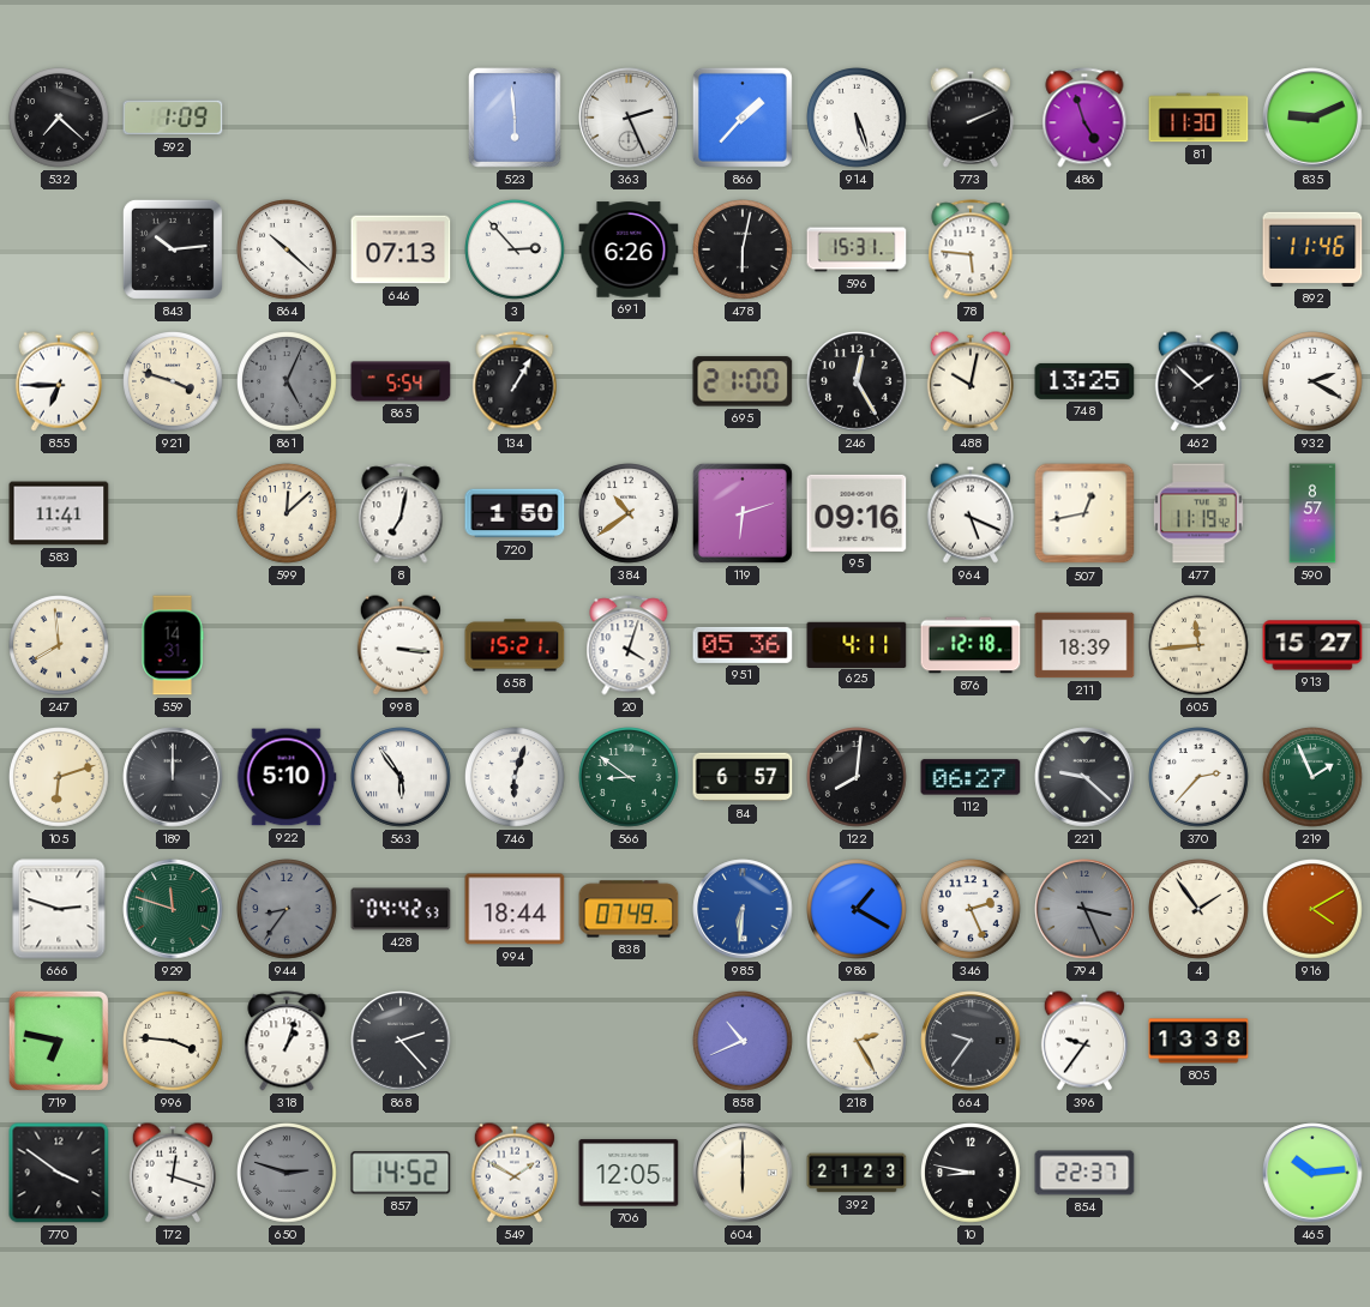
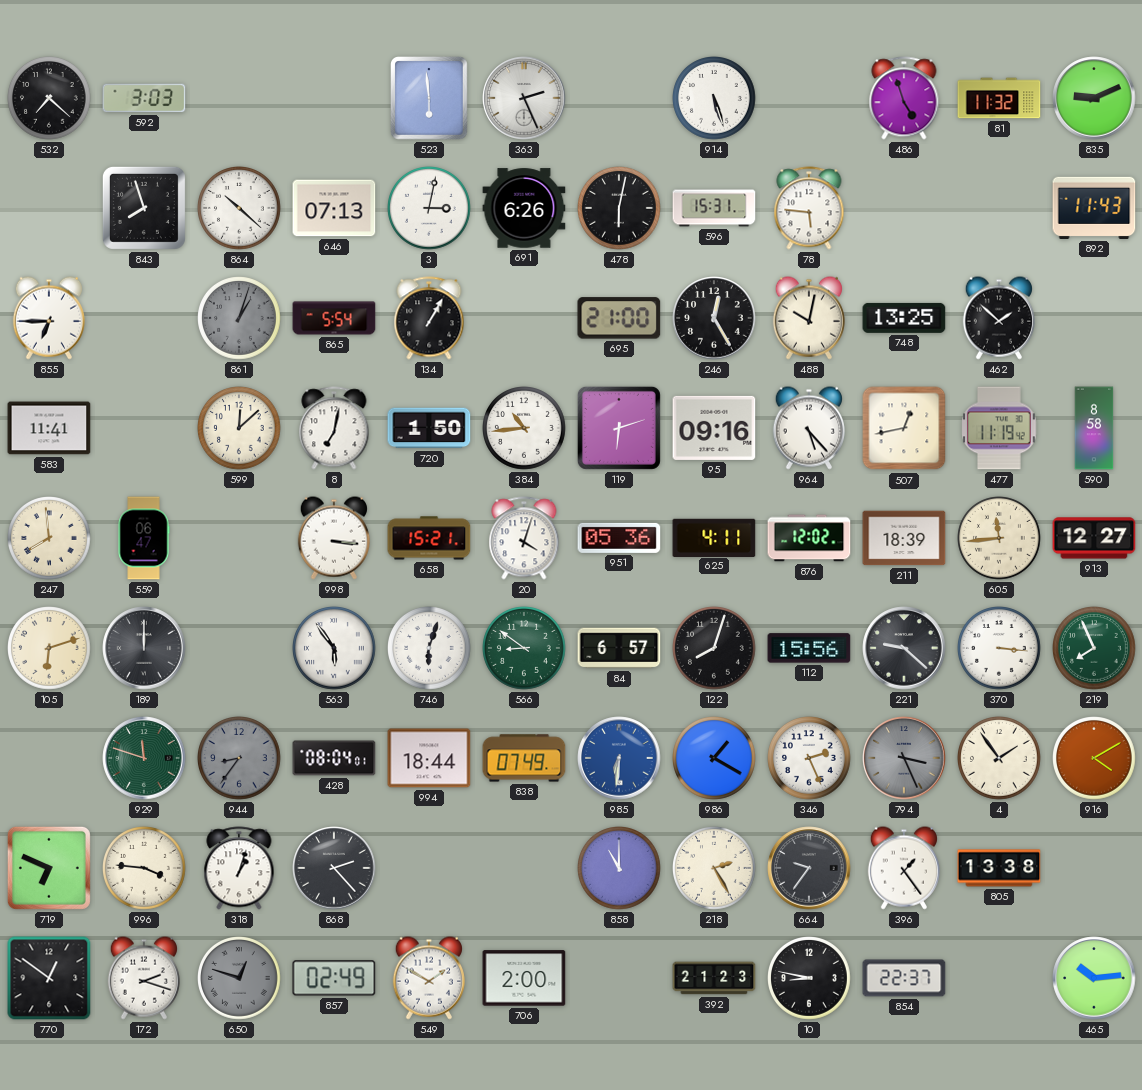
592: 1:09 -> 3:03
866: 1:37 -> none
773: 2:11 -> none
81: 11:30 -> 11:32
843: 10:14 -> 7:57
3: 2:53 -> 3:02
892: 11:46 -> 11:43
921: 3:48 -> none
861: 5:04 -> 1:03
932: 2:20 -> none
384: 10:39 -> 10:44
964: 5:19 -> 5:23
590: 8:57 -> 8:58
559: 14:31 -> 06:47
876: 12:18 -> 12:02
913: 15:27 -> 12:27
922: 5:10 -> none
122: 8:01 -> 8:03
112: 06:27 -> 15:56
370: 2:37 -> 3:16
219: 1:56 -> 7:56
666: 2:48 -> none
428: 04:42 -> 08:04
719: 6:47 -> 6:49
858: 10:41 -> 11:00
396: 9:36 -> 1:24
770: 3:51 -> 12:51
172: 12:18 -> 2:18
650: 2:48 -> 12:48
857: 14:52 -> 02:49
706: 12:05 -> 2:00
604: 6:00 -> none
